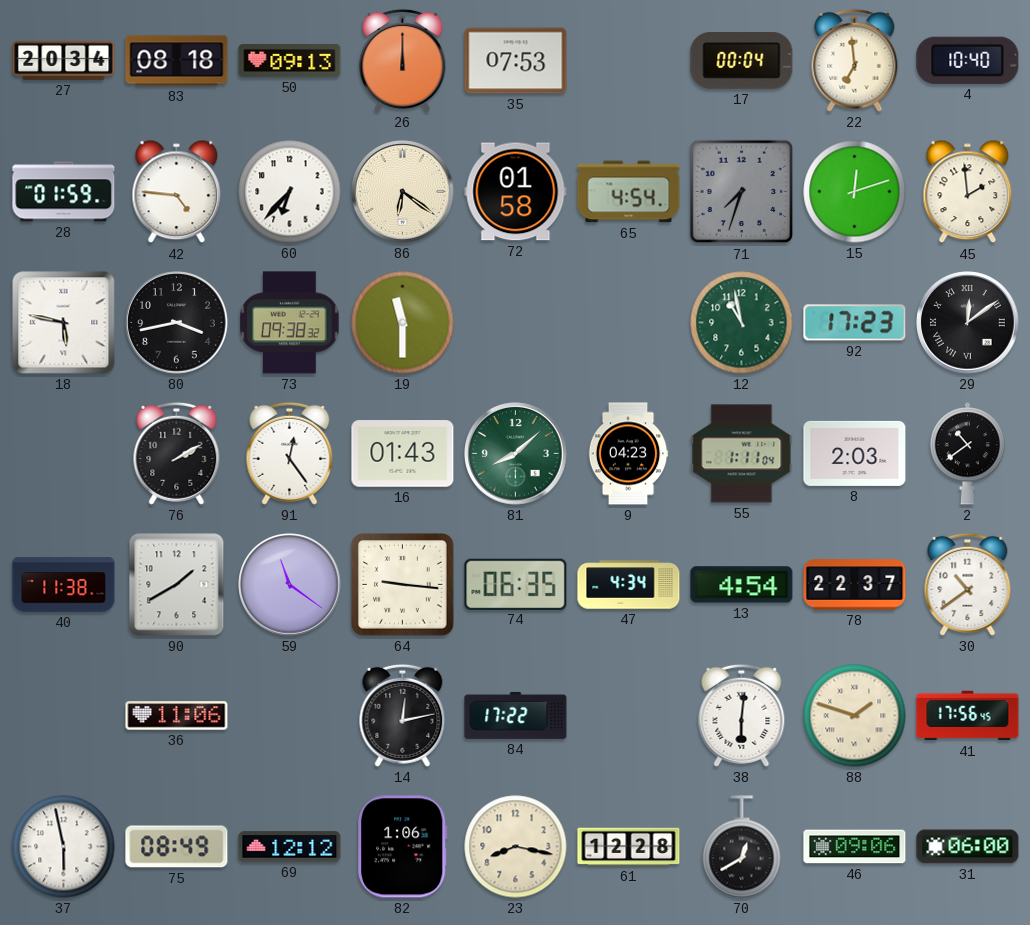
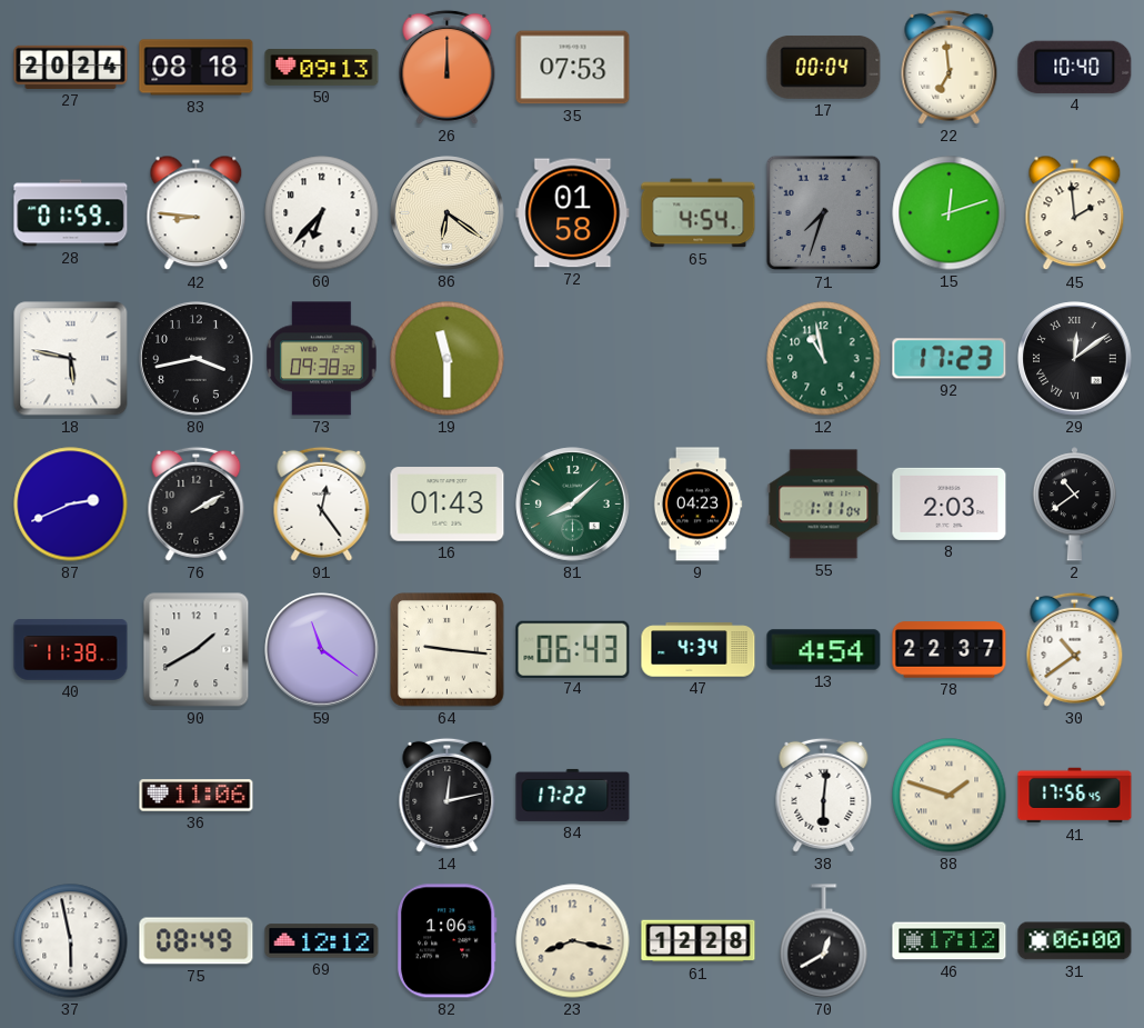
27: 20:34 -> 20:24
42: 4:46 -> 8:46
87: none -> 2:41
74: 06:35 -> 06:43
46: 09:06 -> 17:12
